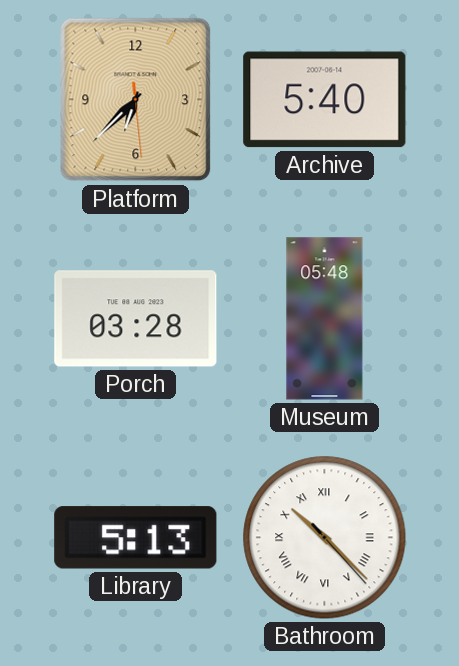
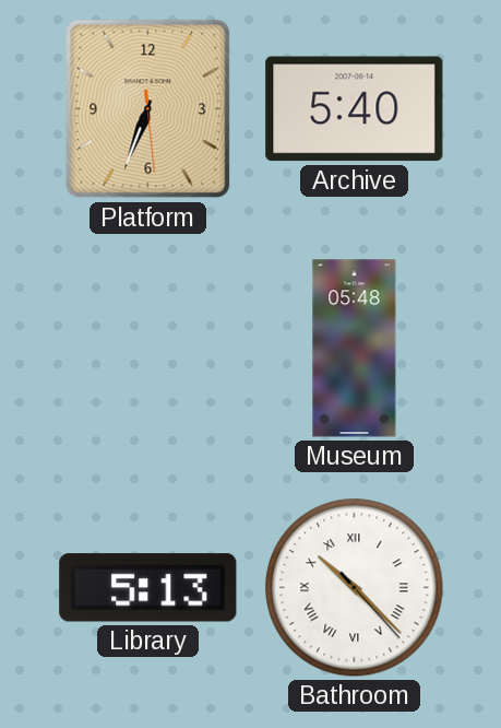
Platform: 6:37 -> 6:33
Porch: 03:28 -> none
